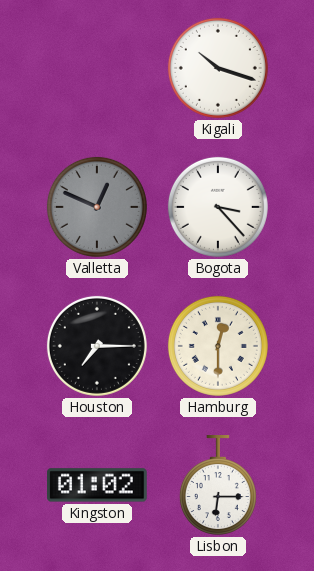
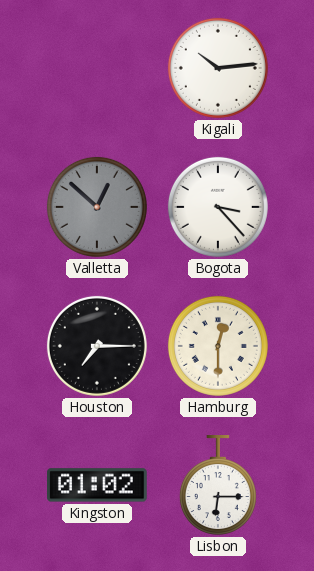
Kigali: 10:18 -> 10:14
Valletta: 12:49 -> 12:52
